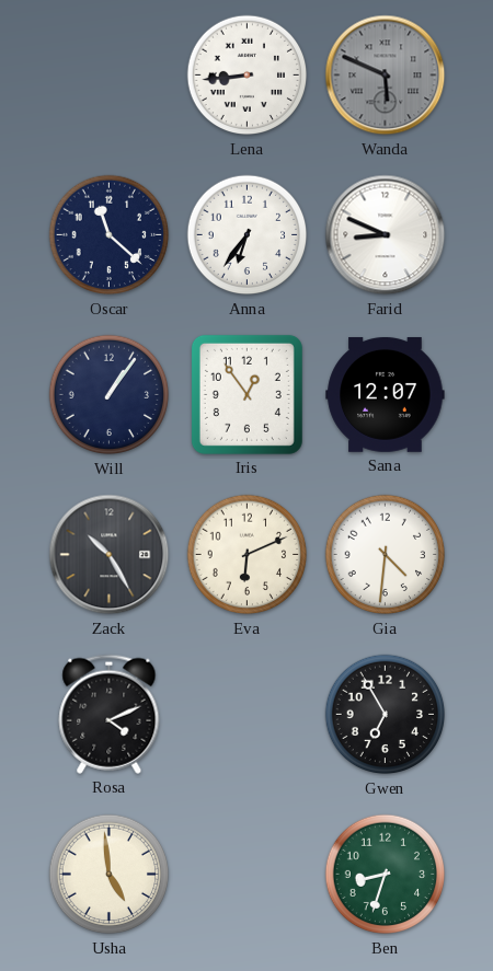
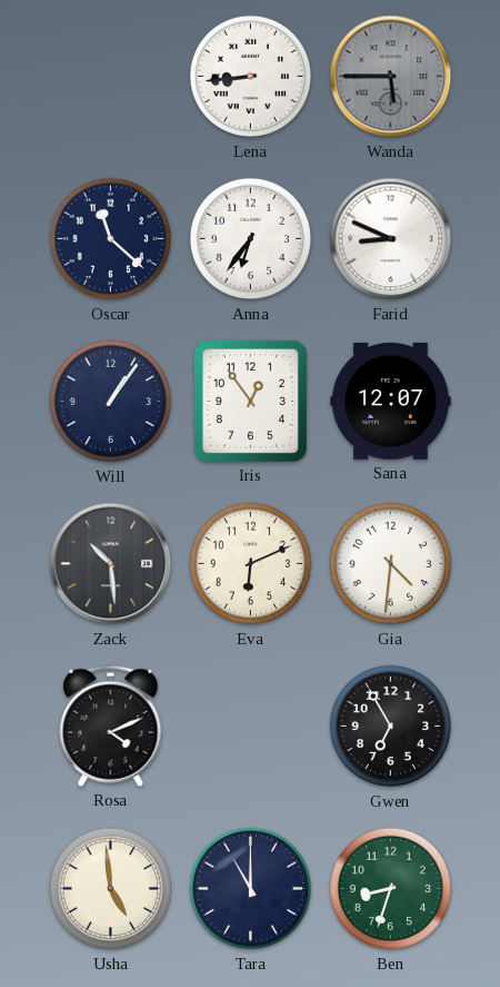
Wanda: 5:49 -> 5:45
Zack: 10:25 -> 10:29
Tara: none -> 11:00
